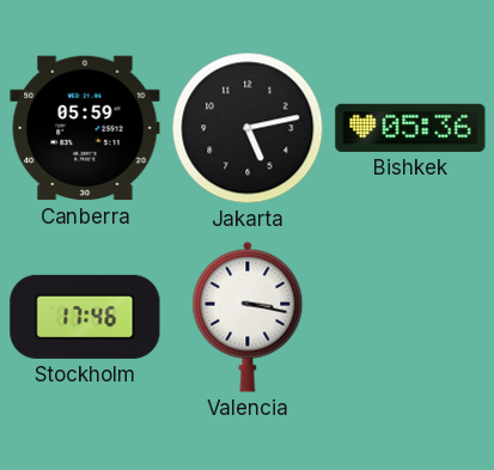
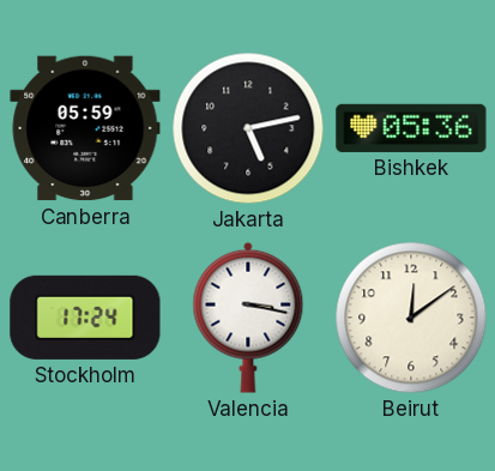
Stockholm: 17:46 -> 17:24
Beirut: none -> 12:09
